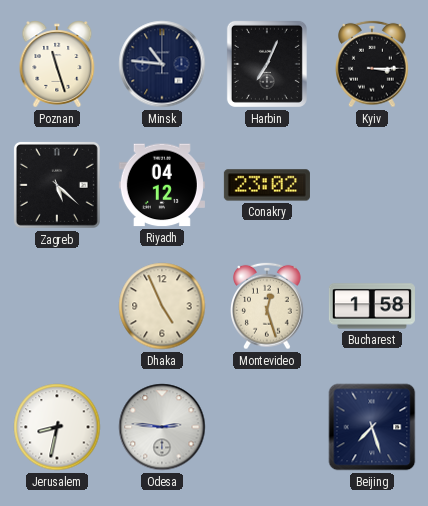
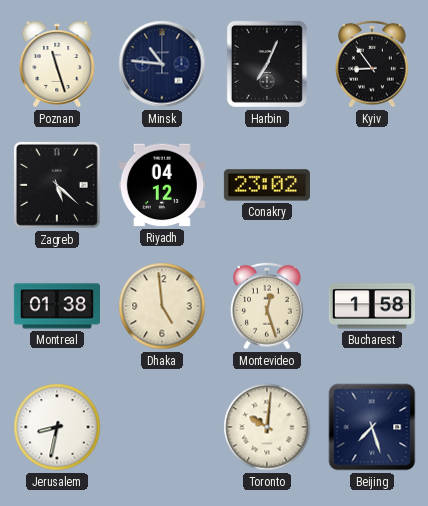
Kyiv: 3:15 -> 8:54
Montreal: none -> 01:38
Dhaka: 4:56 -> 4:59
Odesa: 2:46 -> none
Toronto: none -> 10:01
